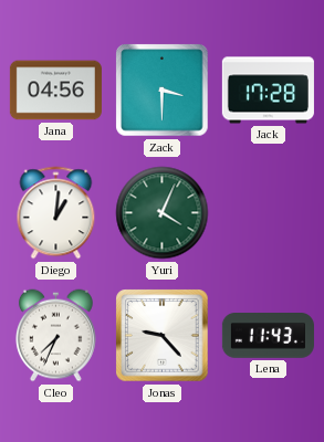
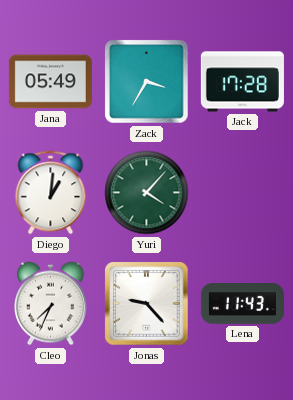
Jana: 04:56 -> 05:49
Zack: 3:30 -> 3:35
Yuri: 4:04 -> 4:07
